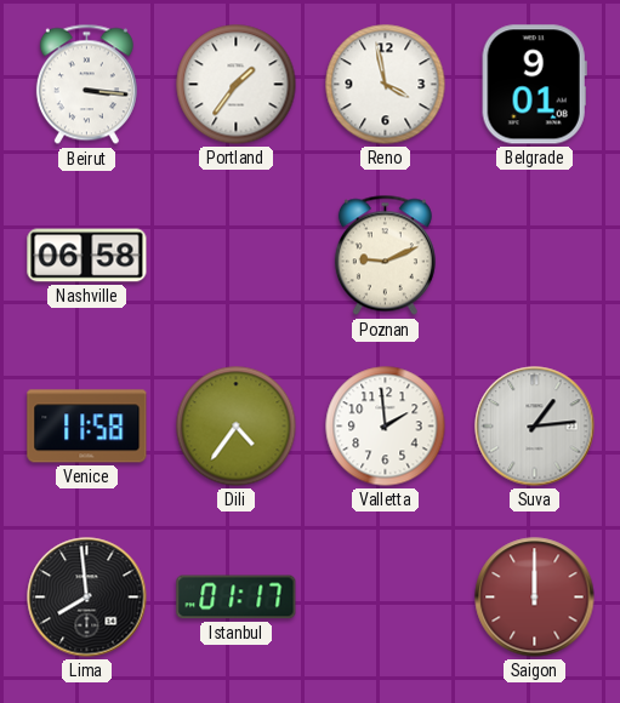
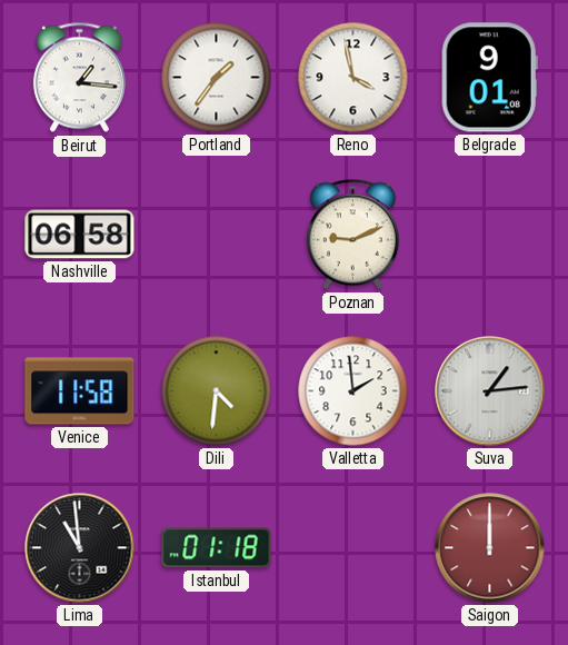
Beirut: 3:16 -> 1:16
Dili: 4:36 -> 4:31
Lima: 7:59 -> 10:59
Istanbul: 01:17 -> 01:18
